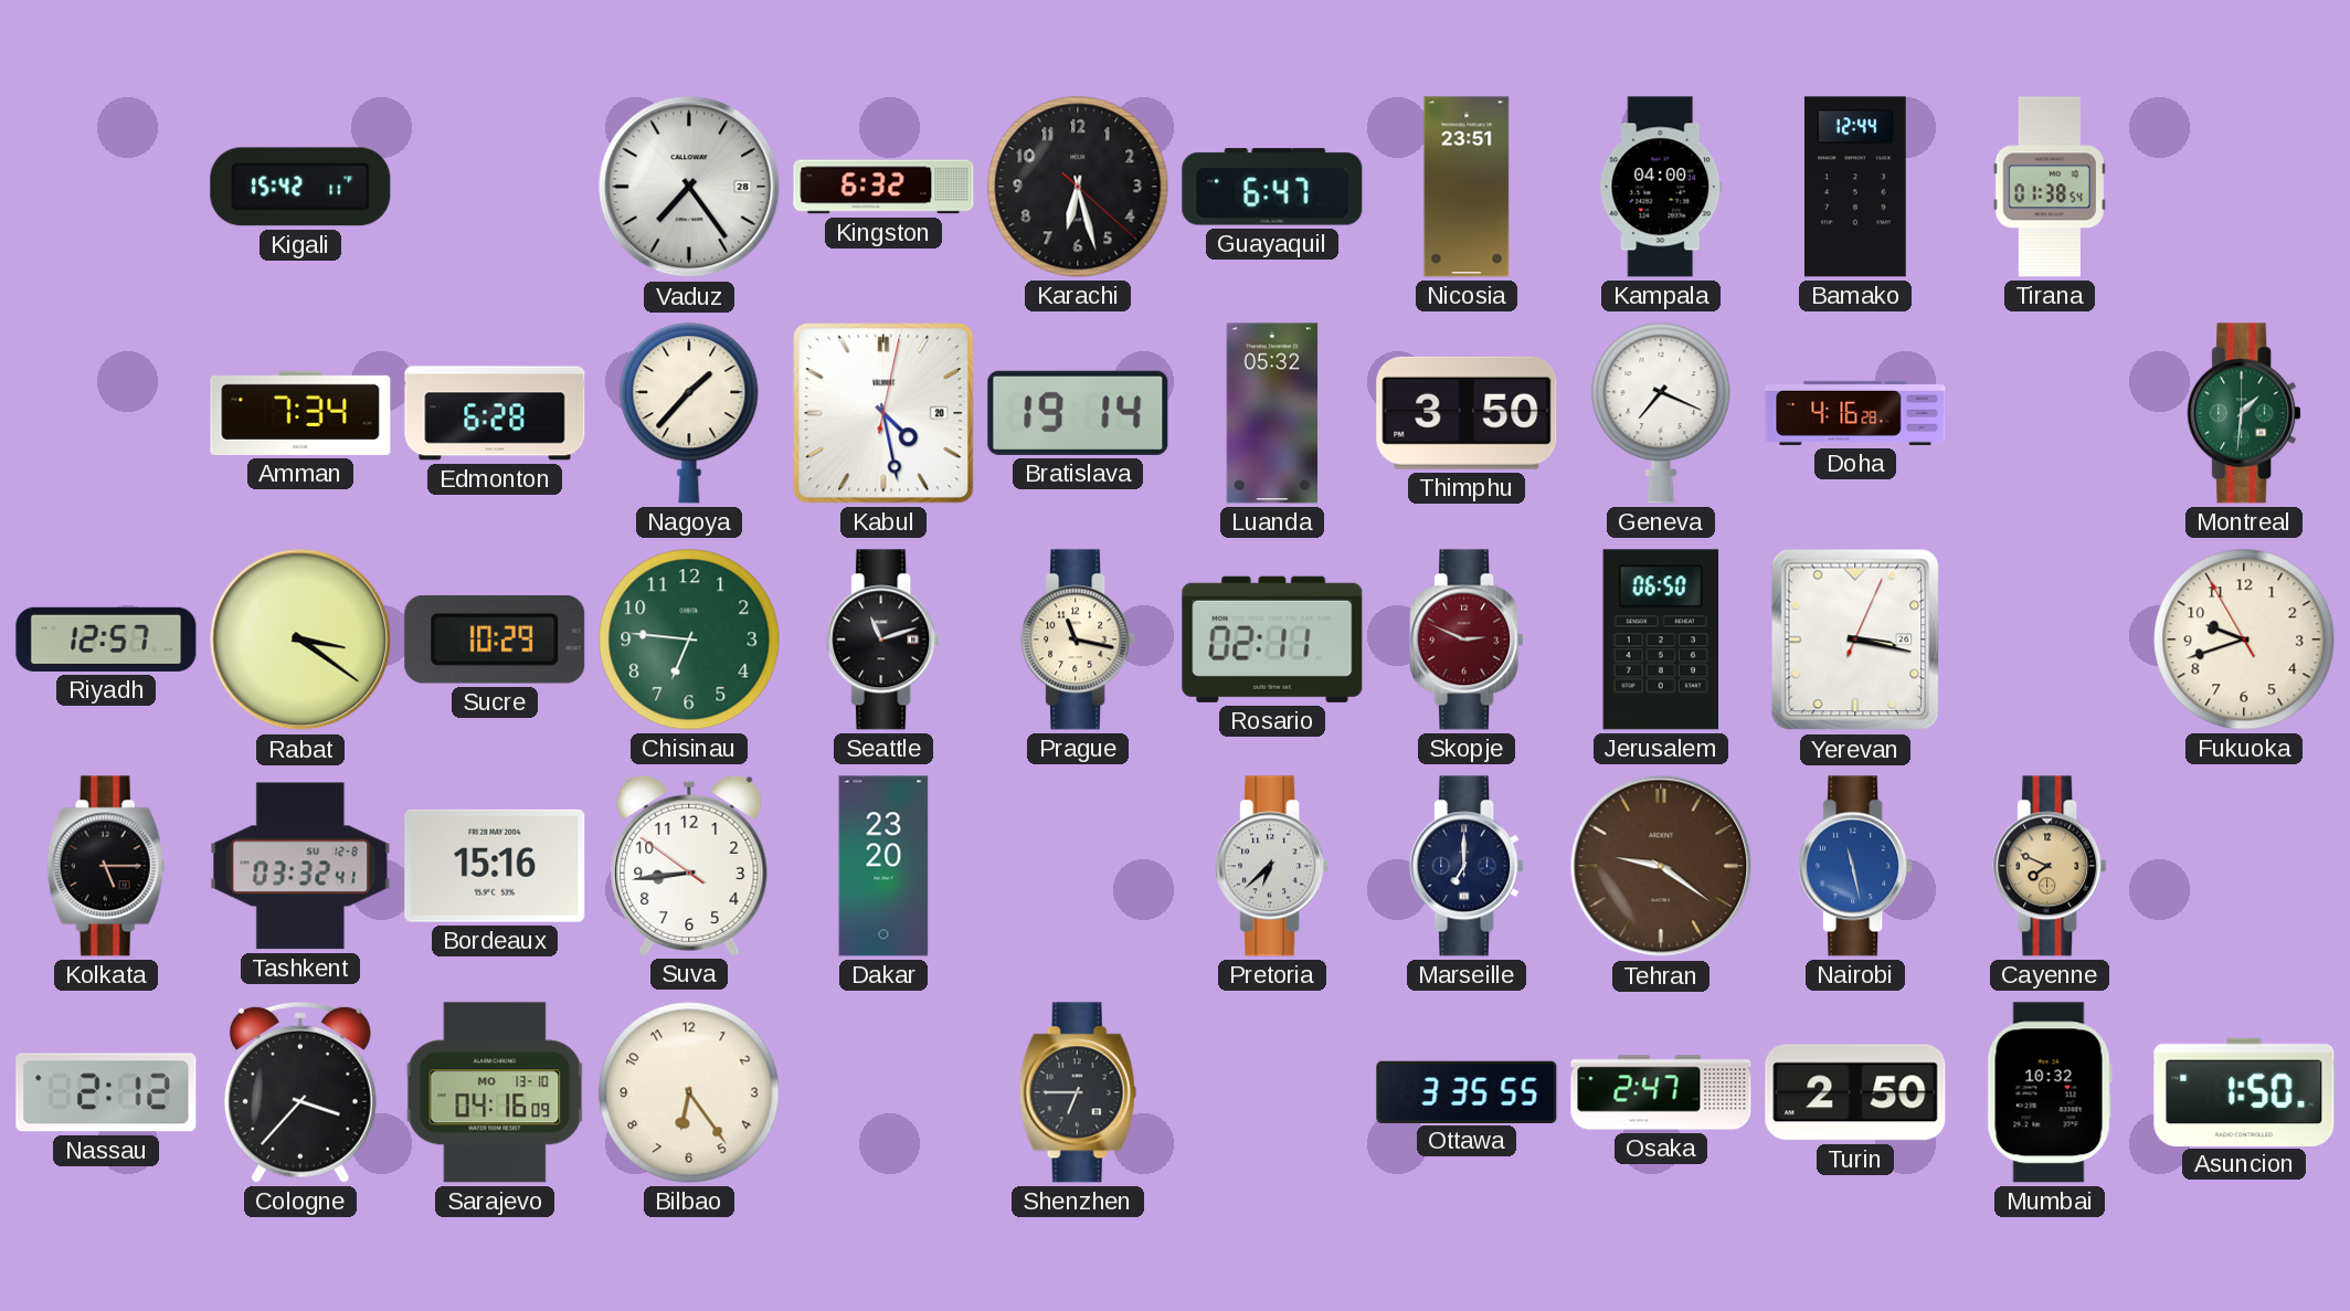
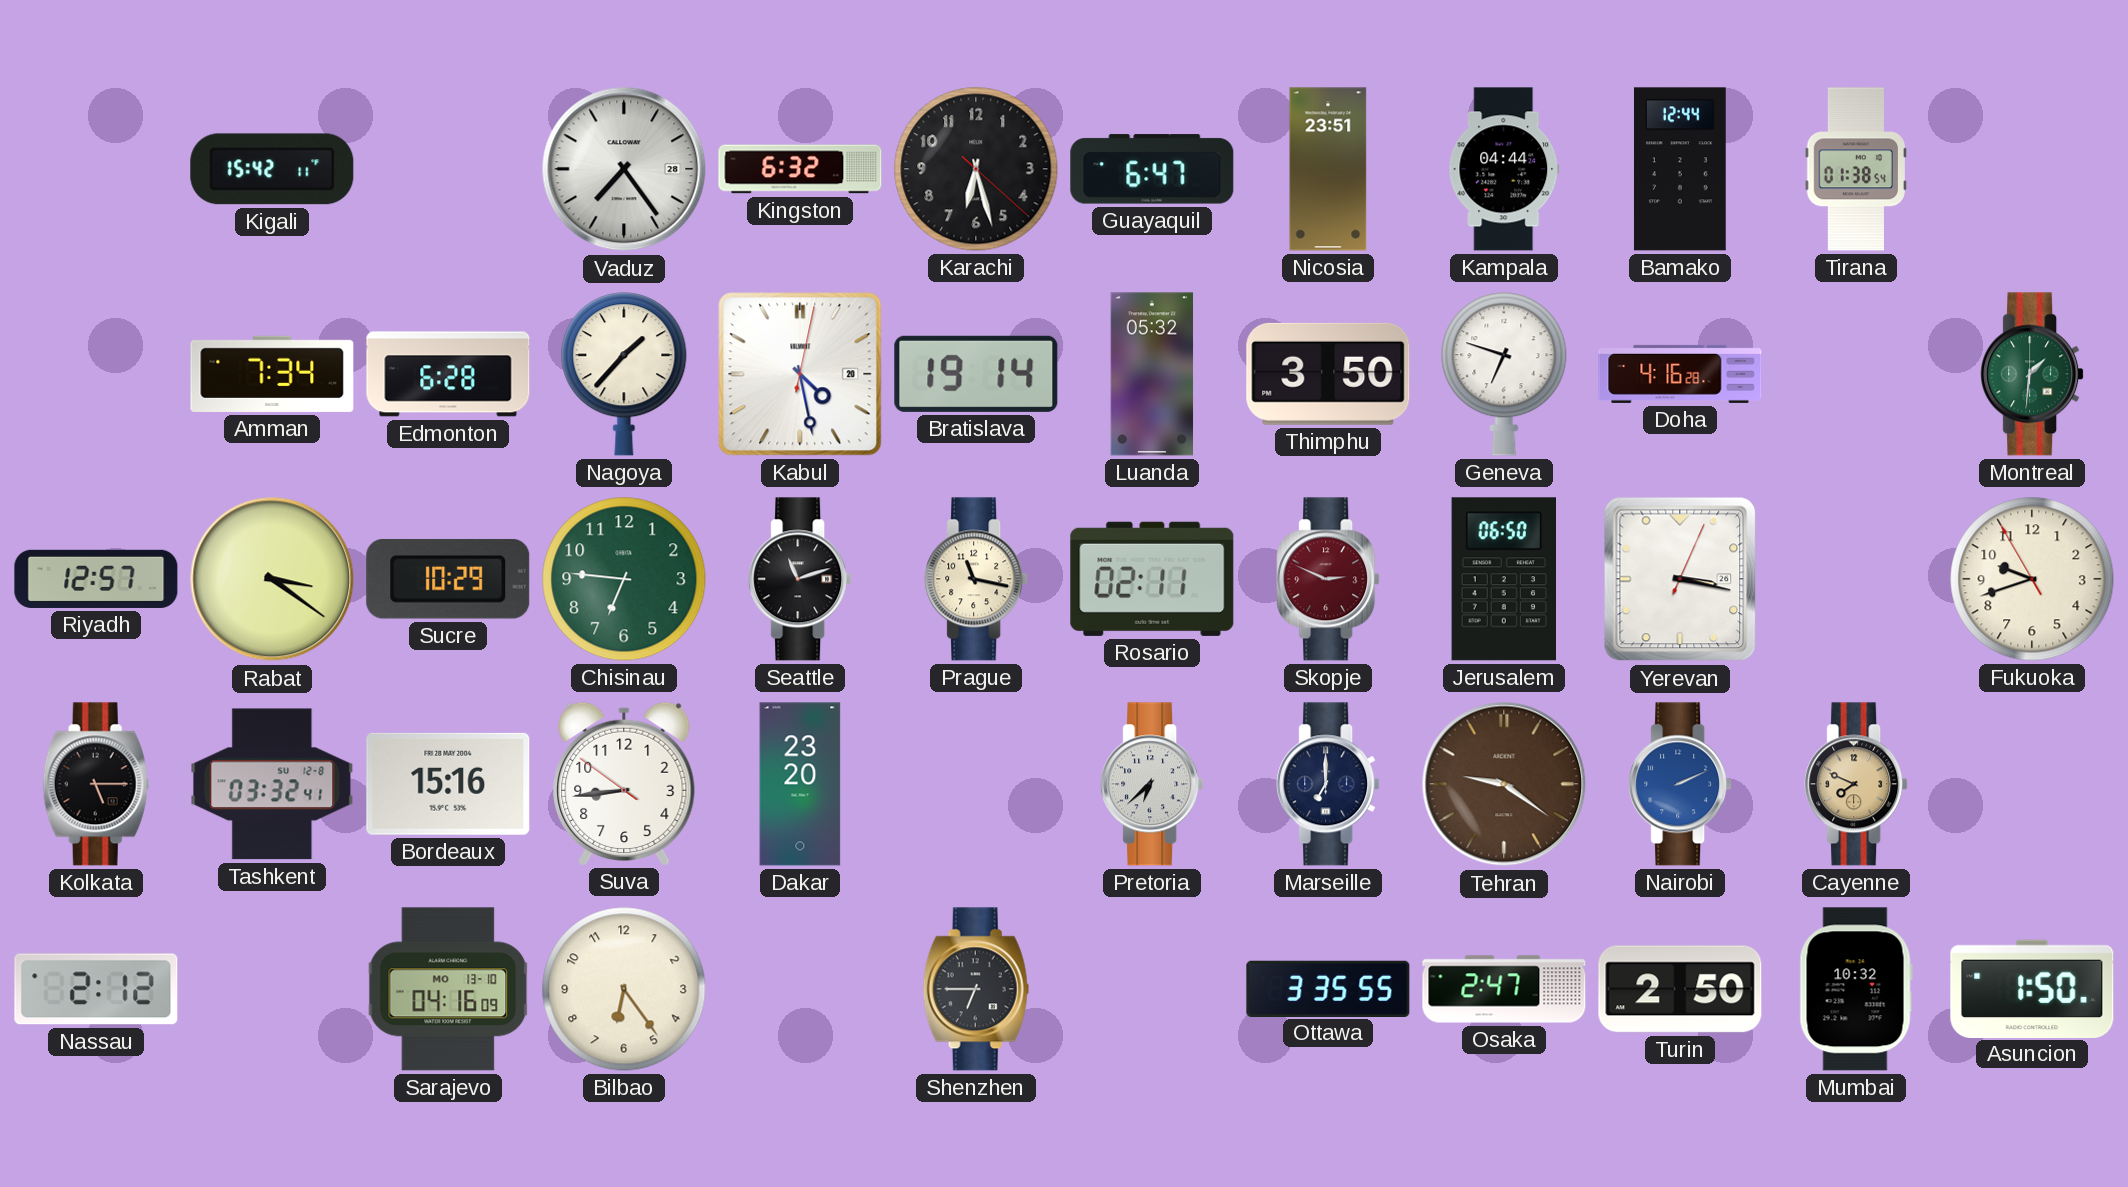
Kampala: 04:00 -> 04:44
Geneva: 7:19 -> 6:48
Nairobi: 11:28 -> 2:11
Cologne: 3:37 -> none
